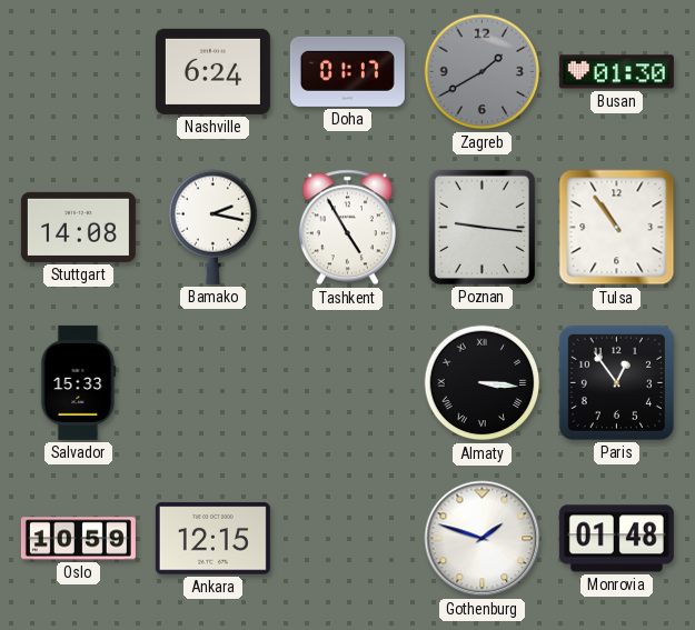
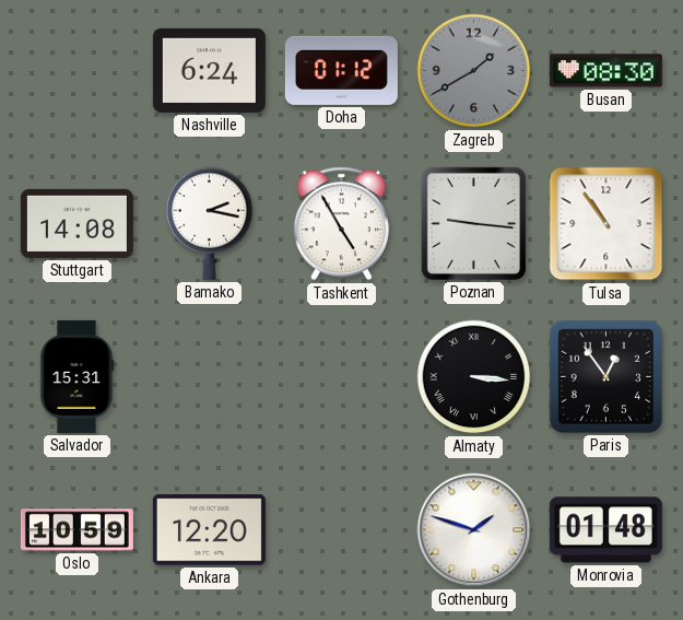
Doha: 01:17 -> 01:12
Busan: 01:30 -> 08:30
Salvador: 15:33 -> 15:31
Ankara: 12:15 -> 12:20
